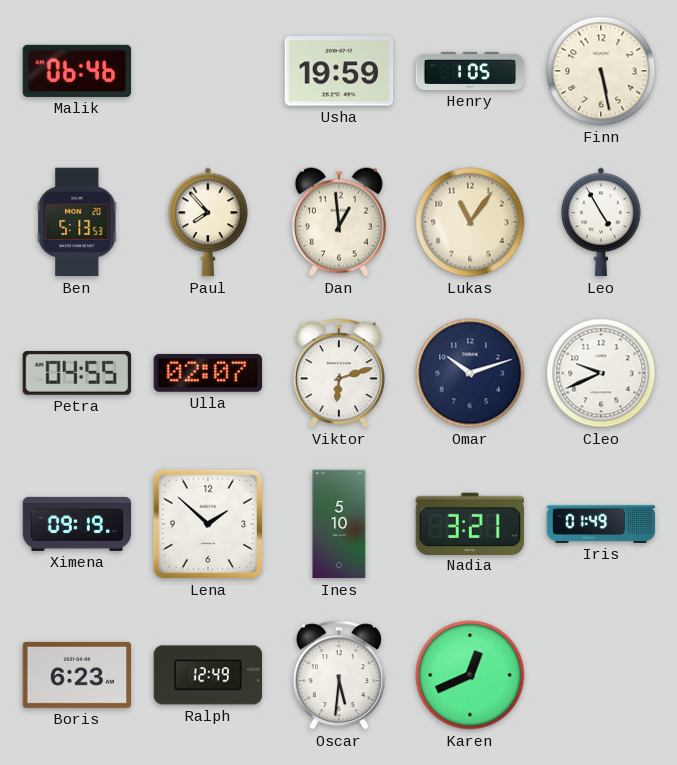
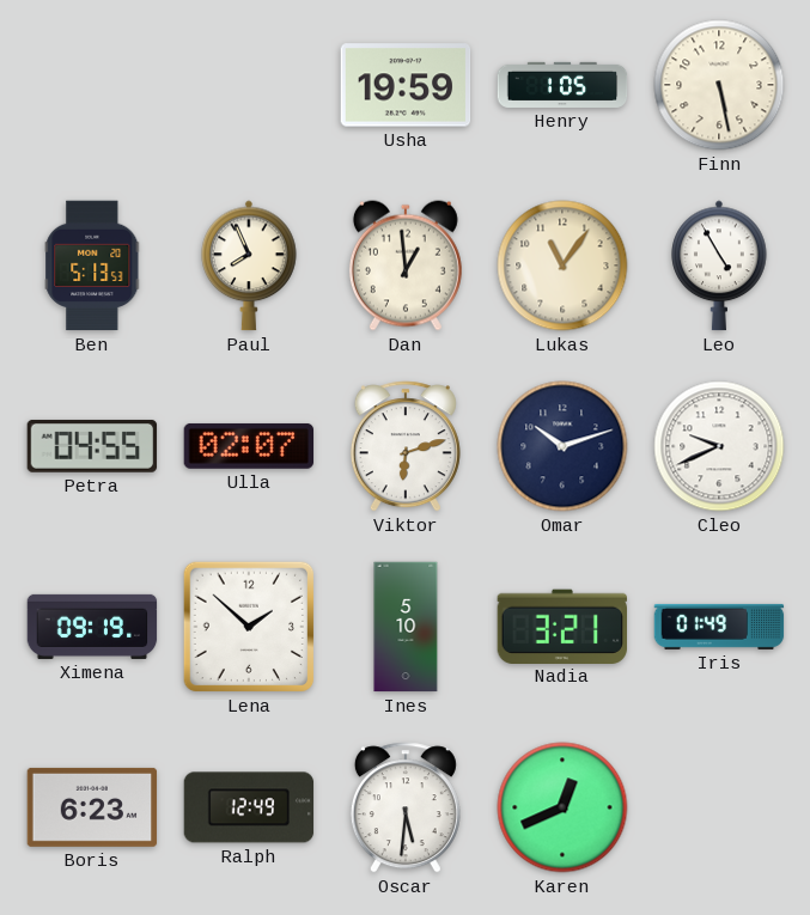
Malik: 06:46 -> none
Paul: 7:53 -> 7:56
